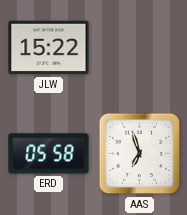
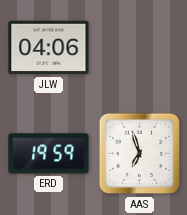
JLW: 15:22 -> 04:06
ERD: 05:58 -> 19:59
